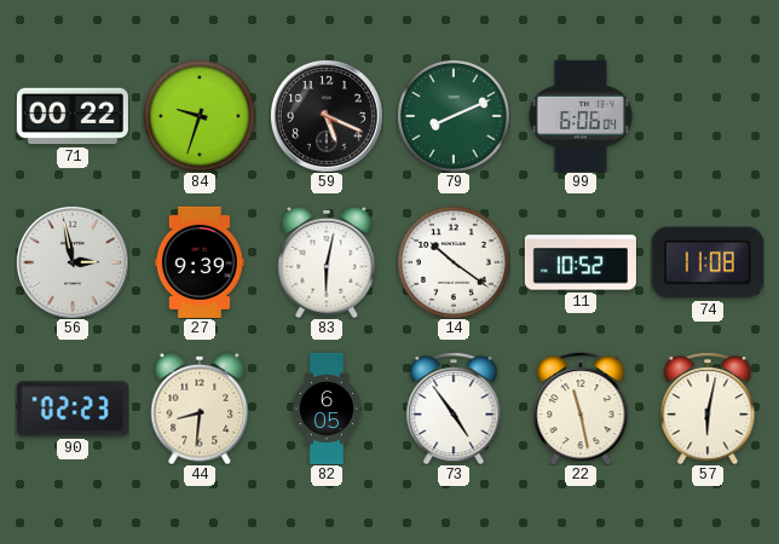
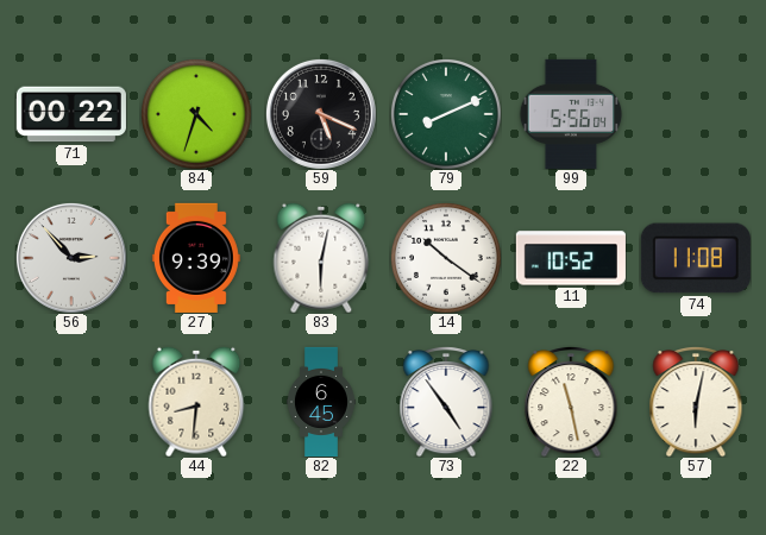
84: 9:33 -> 4:33
99: 6:06 -> 5:56
56: 2:58 -> 2:53
90: 02:23 -> none
82: 6:05 -> 6:45
